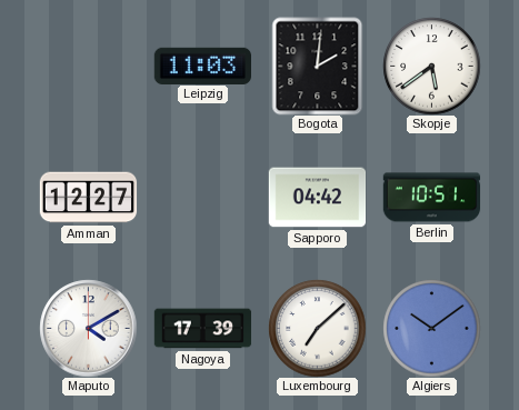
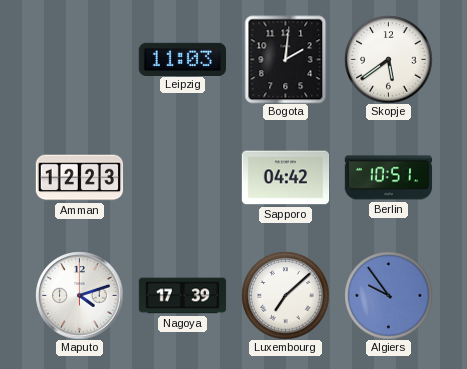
Amman: 12:27 -> 12:23
Maputo: 4:10 -> 4:12
Algiers: 10:09 -> 9:54
